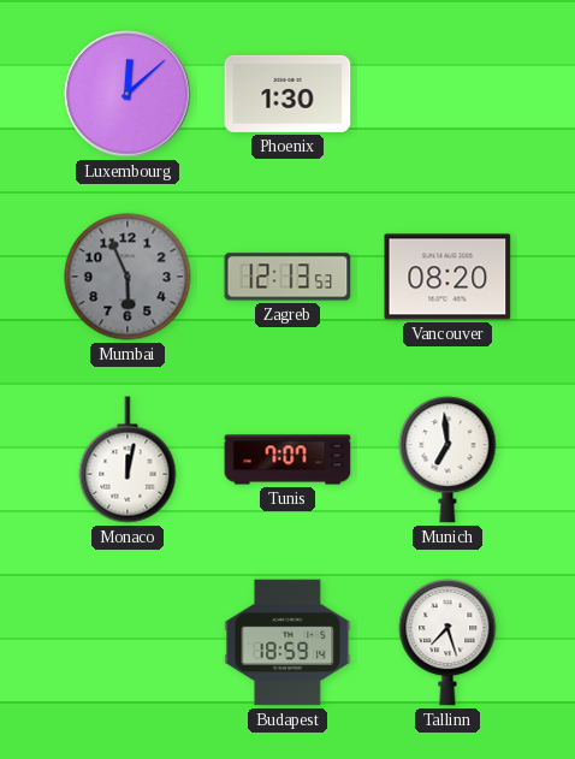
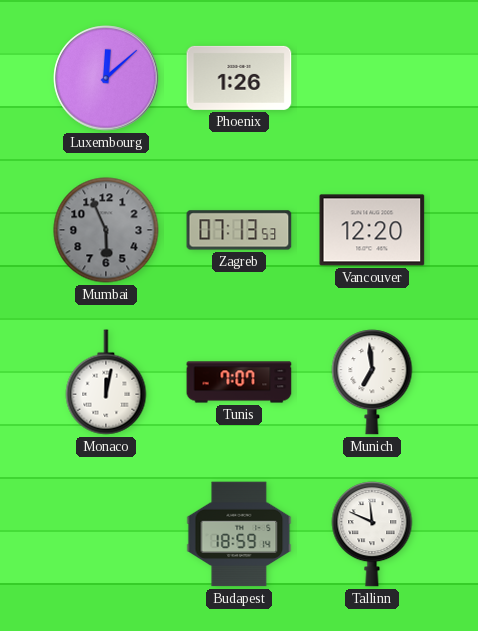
Phoenix: 1:30 -> 1:26
Zagreb: 12:13 -> 07:13
Vancouver: 08:20 -> 12:20
Tallinn: 7:27 -> 11:49
